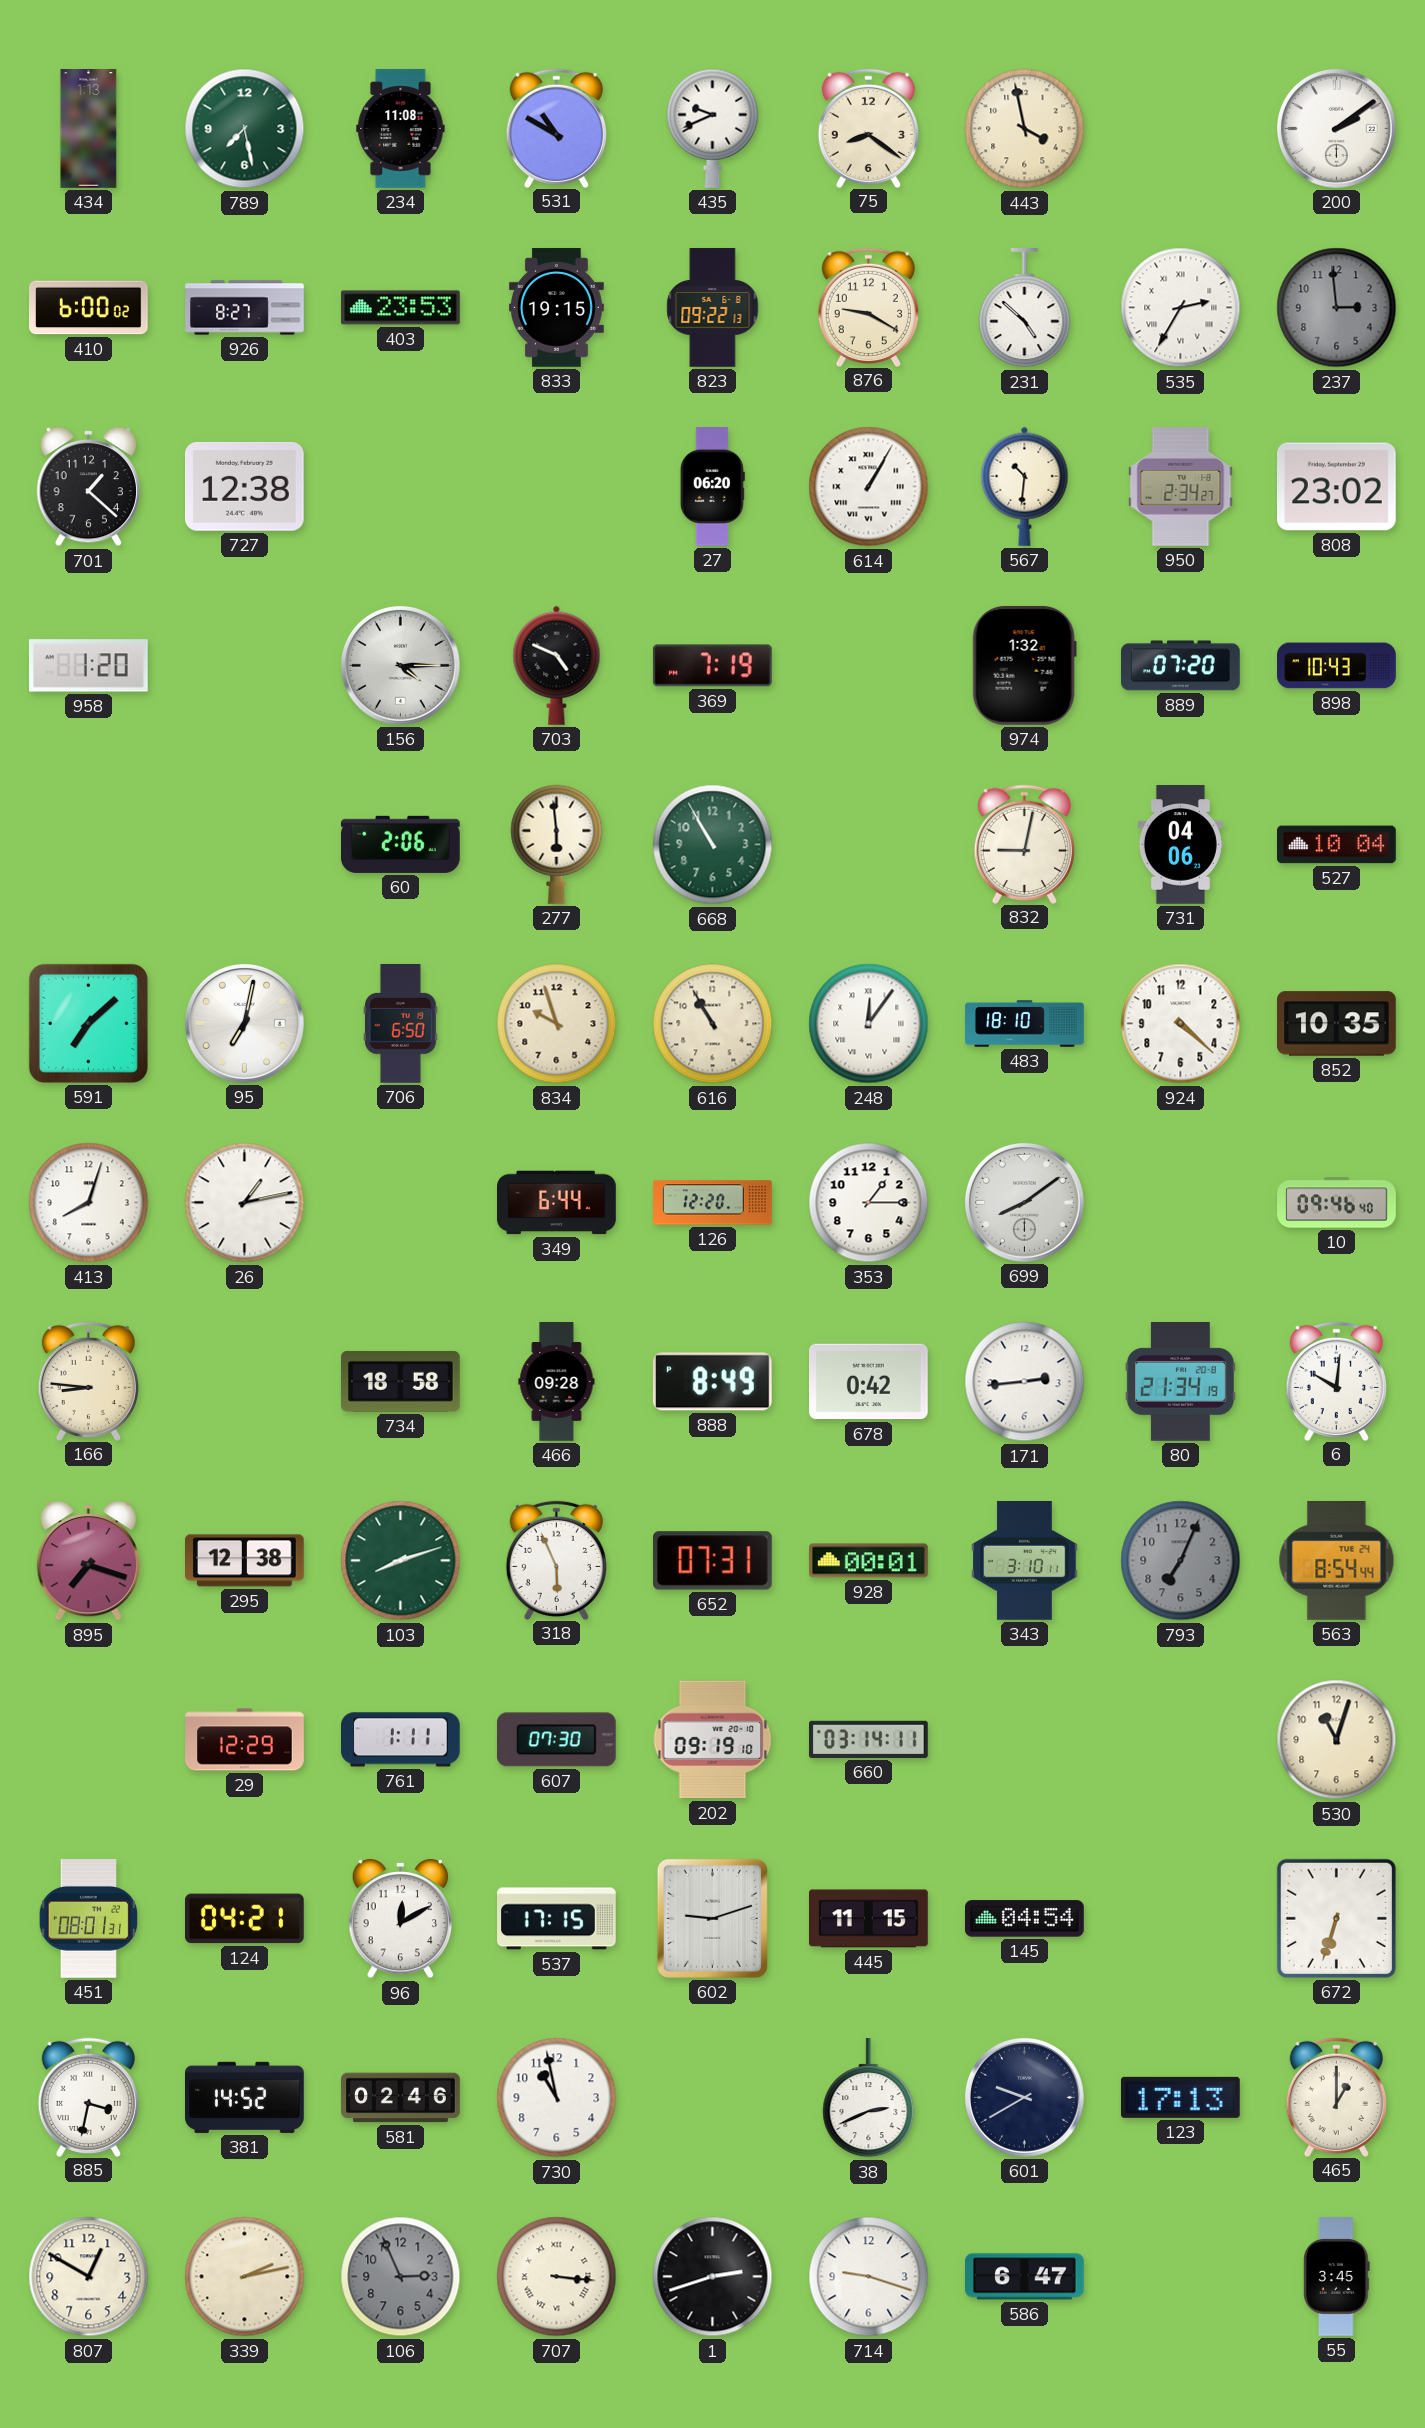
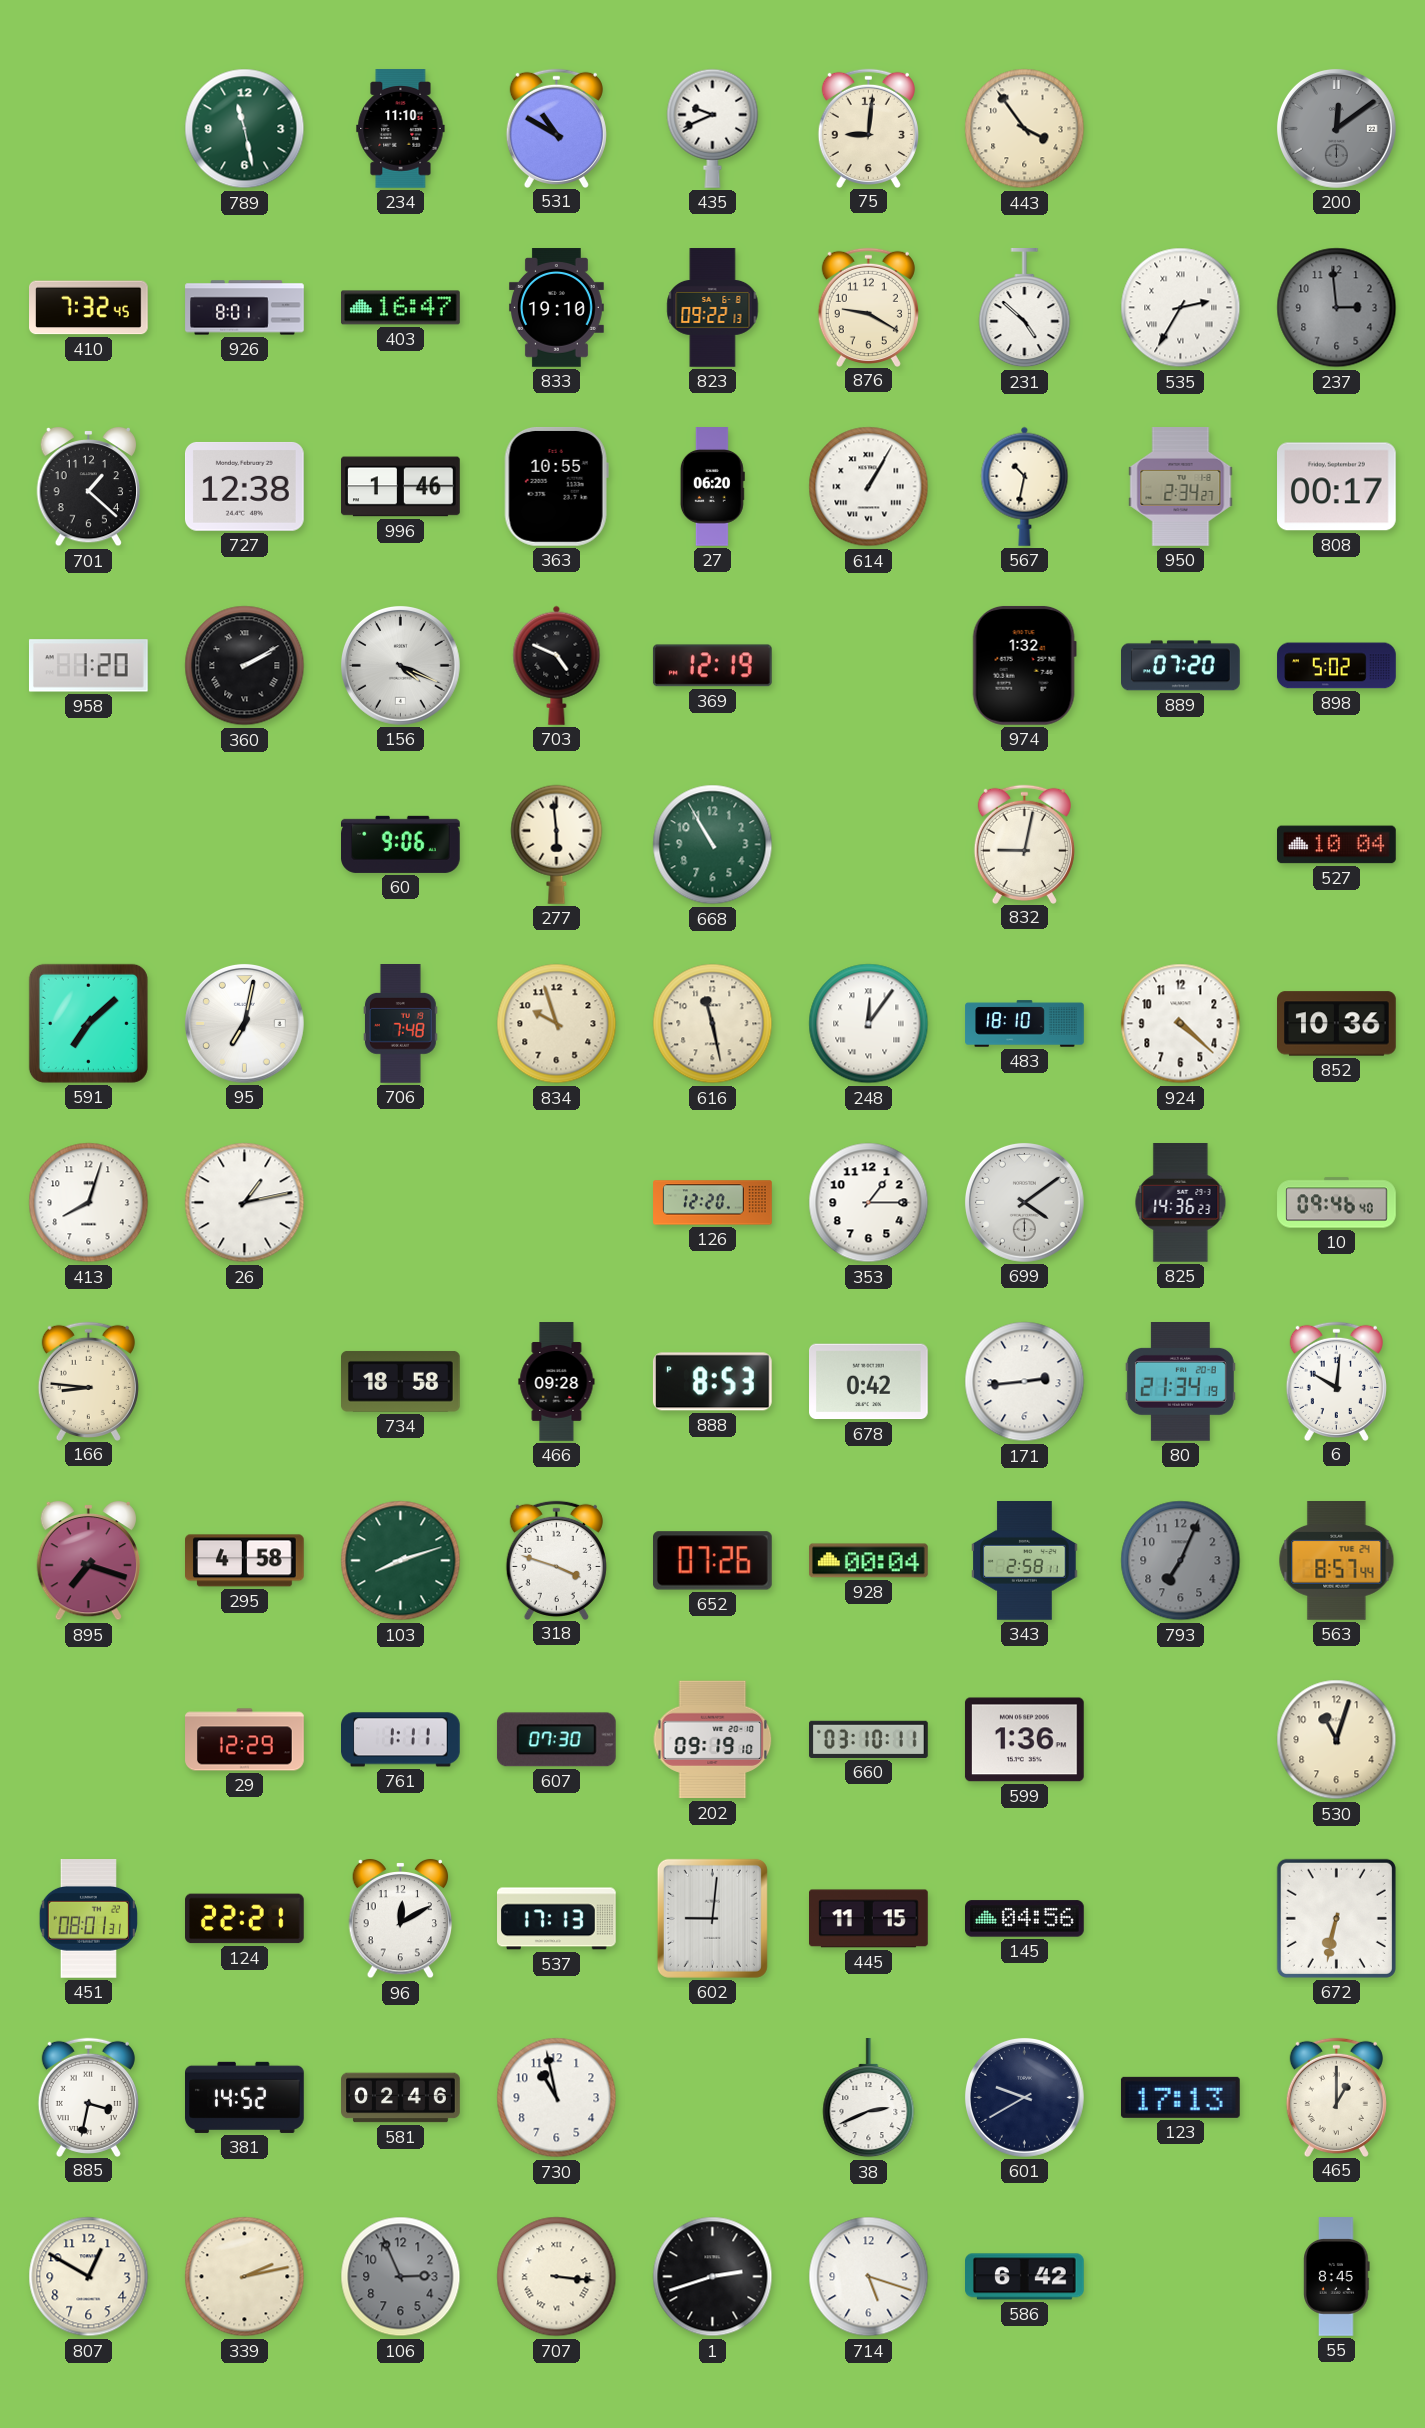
434: 1:13 -> none
789: 7:28 -> 11:28
234: 11:08 -> 11:10
75: 8:21 -> 9:01
443: 3:58 -> 3:54
200: 2:09 -> 12:09
200 dial: white -> grey
410: 6:00 -> 7:32
926: 8:27 -> 8:01
403: 23:53 -> 16:47
833: 19:15 -> 19:10
996: none -> 1:46
363: none -> 10:55
567: 10:31 -> 10:32
808: 23:02 -> 00:17
360: none -> 2:10
156: 4:15 -> 4:19
369: 7:19 -> 12:19
898: 10:43 -> 5:02
60: 2:06 -> 9:06
731: 04:06 -> none
706: 6:50 -> 7:48
616: 10:55 -> 11:28
852: 10:35 -> 10:36
349: 6:44 -> none
699: 8:09 -> 4:09
825: none -> 14:36
888: 8:49 -> 8:53
295: 12:38 -> 4:58
318: 5:56 -> 3:48
652: 07:31 -> 07:26
928: 00:01 -> 00:04
343: 3:10 -> 2:58
563: 8:54 -> 8:57
660: 03:14 -> 03:10
599: none -> 1:36
124: 04:21 -> 22:21
537: 17:15 -> 17:13
602: 9:12 -> 9:01
145: 04:54 -> 04:56
672: 6:33 -> 6:32
714: 9:18 -> 5:18
586: 6:47 -> 6:42
55: 3:45 -> 8:45
